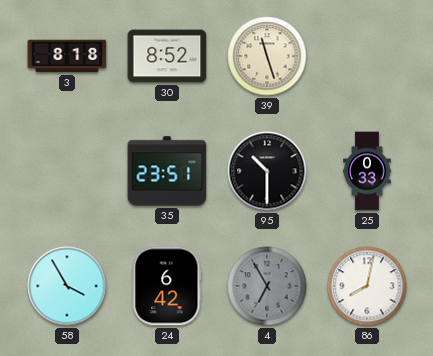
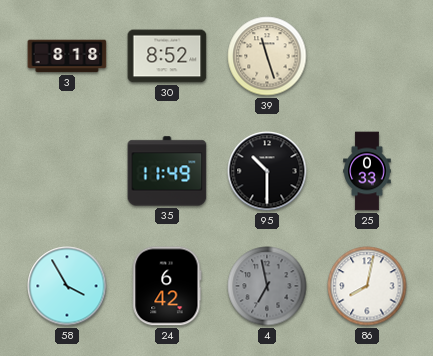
35: 23:51 -> 11:49
4: 6:55 -> 6:58
